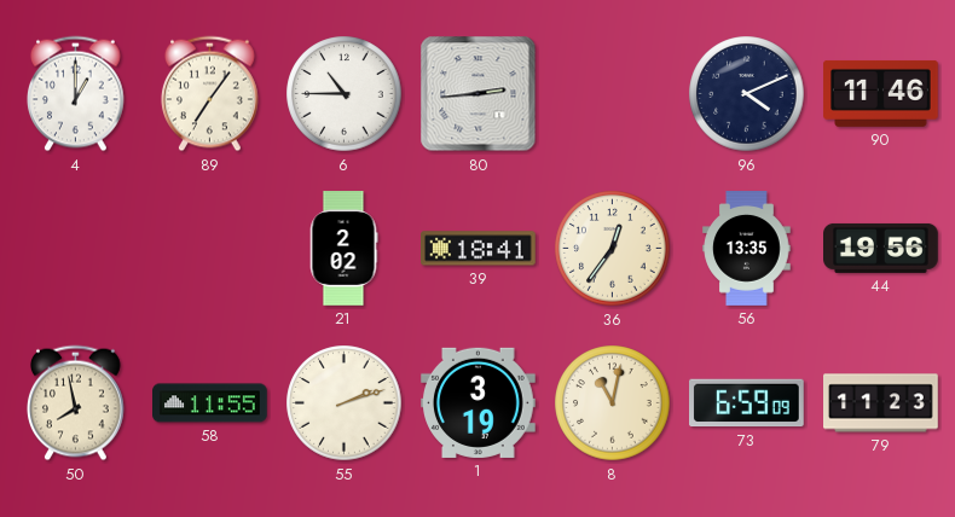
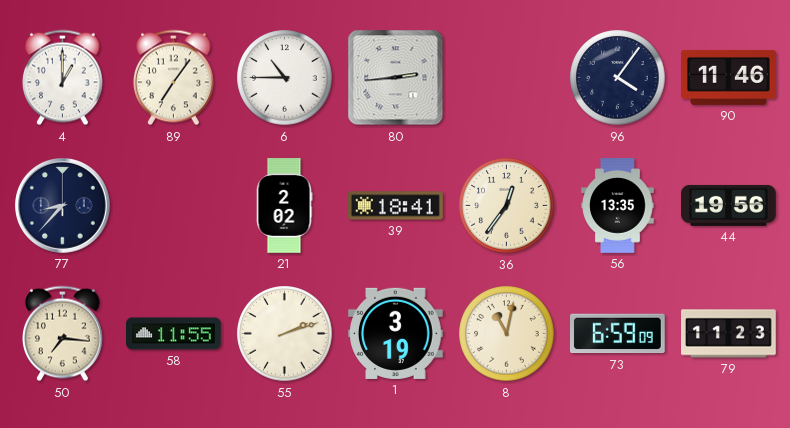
96: 4:11 -> 4:06
77: none -> 8:37
50: 7:58 -> 7:16
